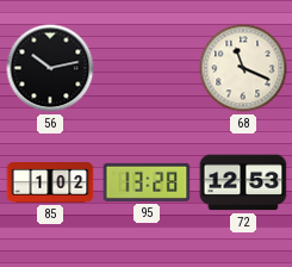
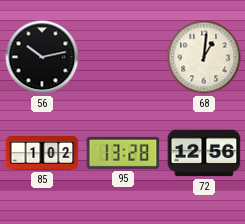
68: 11:19 -> 1:01
72: 12:53 -> 12:56
